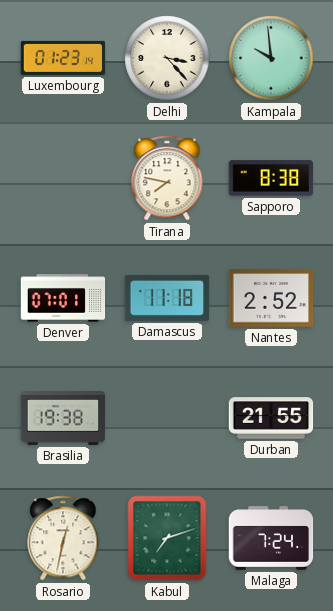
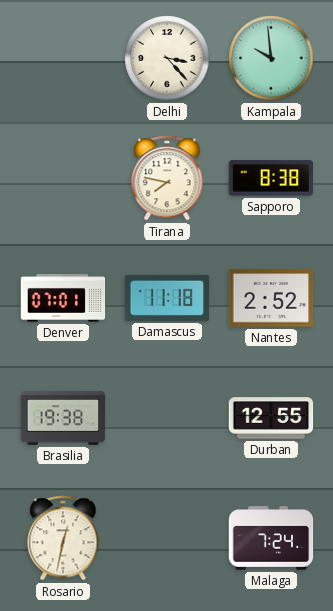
Luxembourg: 01:23 -> none
Durban: 21:55 -> 12:55
Kabul: 7:12 -> none
